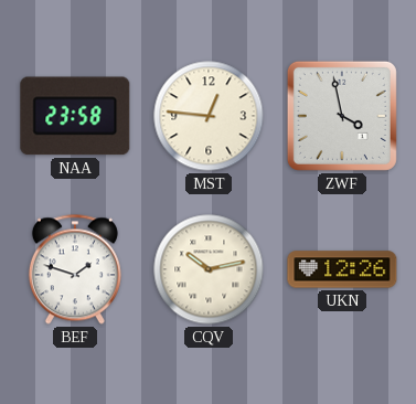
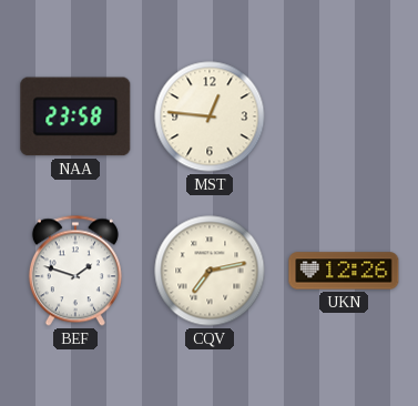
ZWF: 3:58 -> none
CQV: 10:13 -> 7:13
